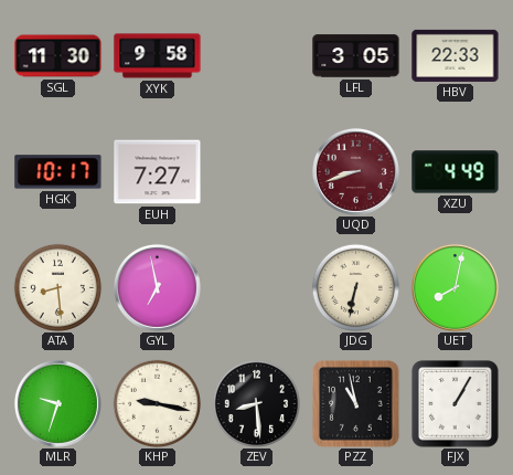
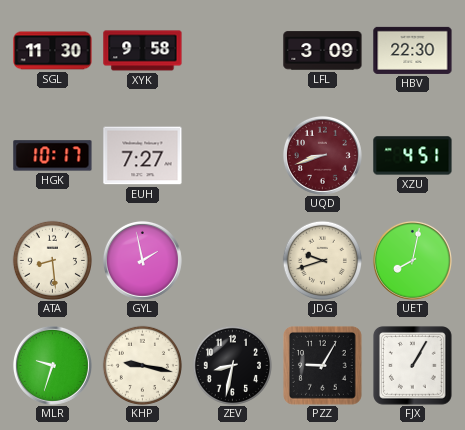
LFL: 3:05 -> 3:09
HBV: 22:33 -> 22:30
XZU: 4:49 -> 4:51
GYL: 6:58 -> 1:58
JDG: 6:32 -> 9:42
ZEV: 8:29 -> 8:32
PZZ: 10:58 -> 9:05
